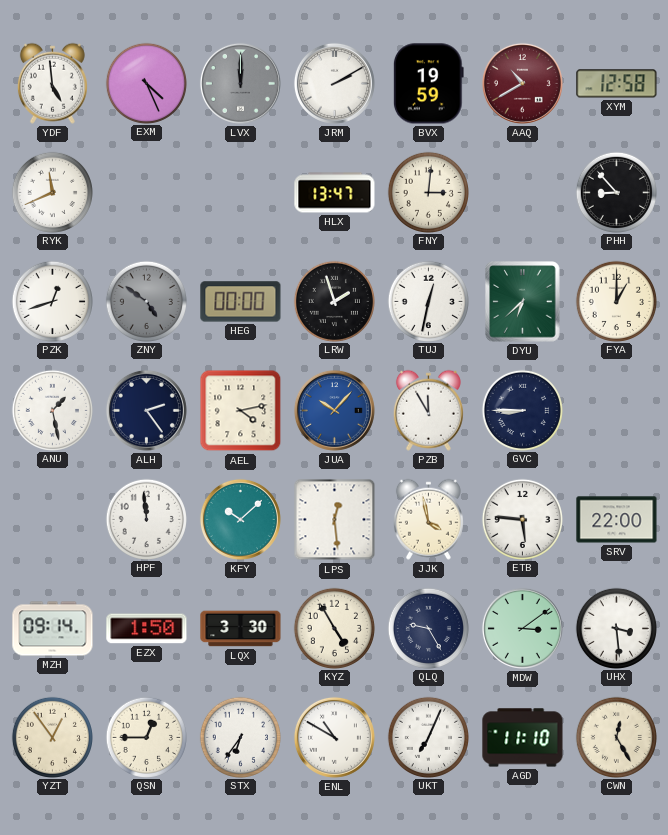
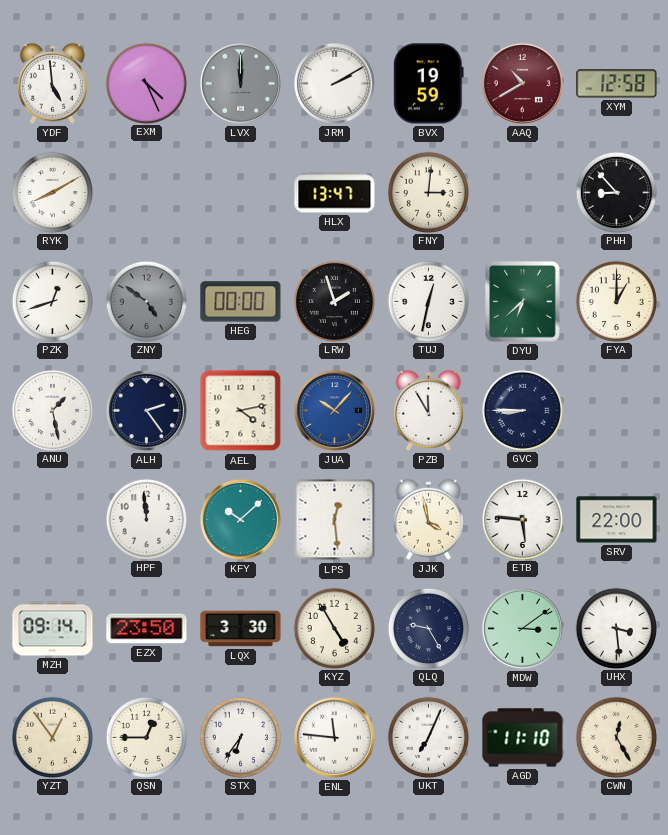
RYK: 11:41 -> 8:10
EZX: 1:50 -> 23:50
ENL: 10:50 -> 11:46
